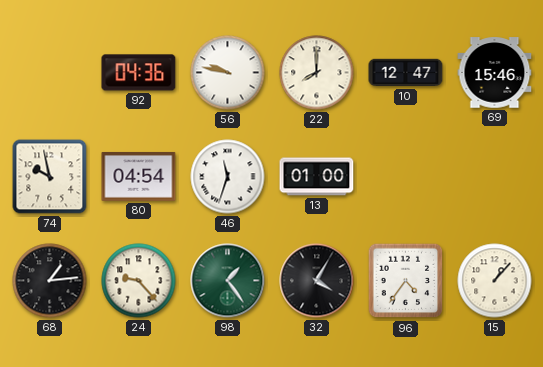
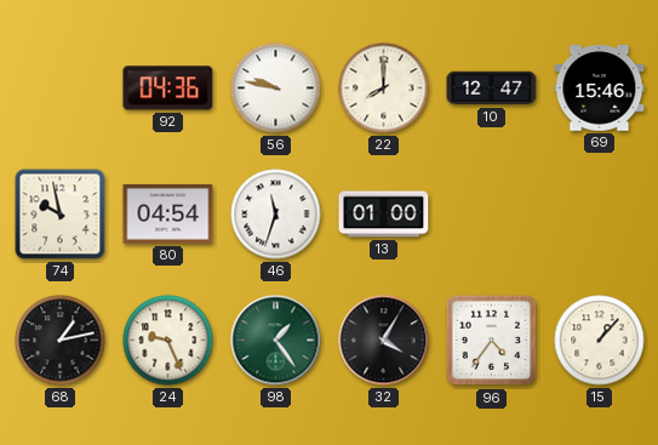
68: 1:14 -> 1:13
24: 9:23 -> 9:26
